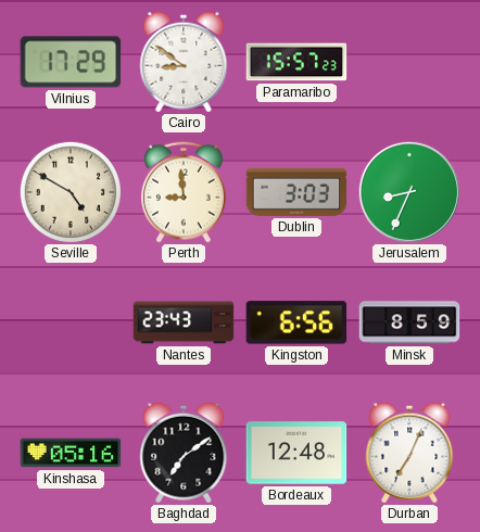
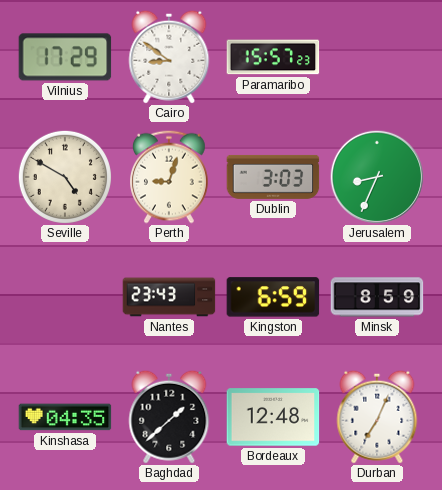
Perth: 8:59 -> 9:03
Kingston: 6:56 -> 6:59
Kinshasa: 05:16 -> 04:35
Baghdad: 7:09 -> 1:38
